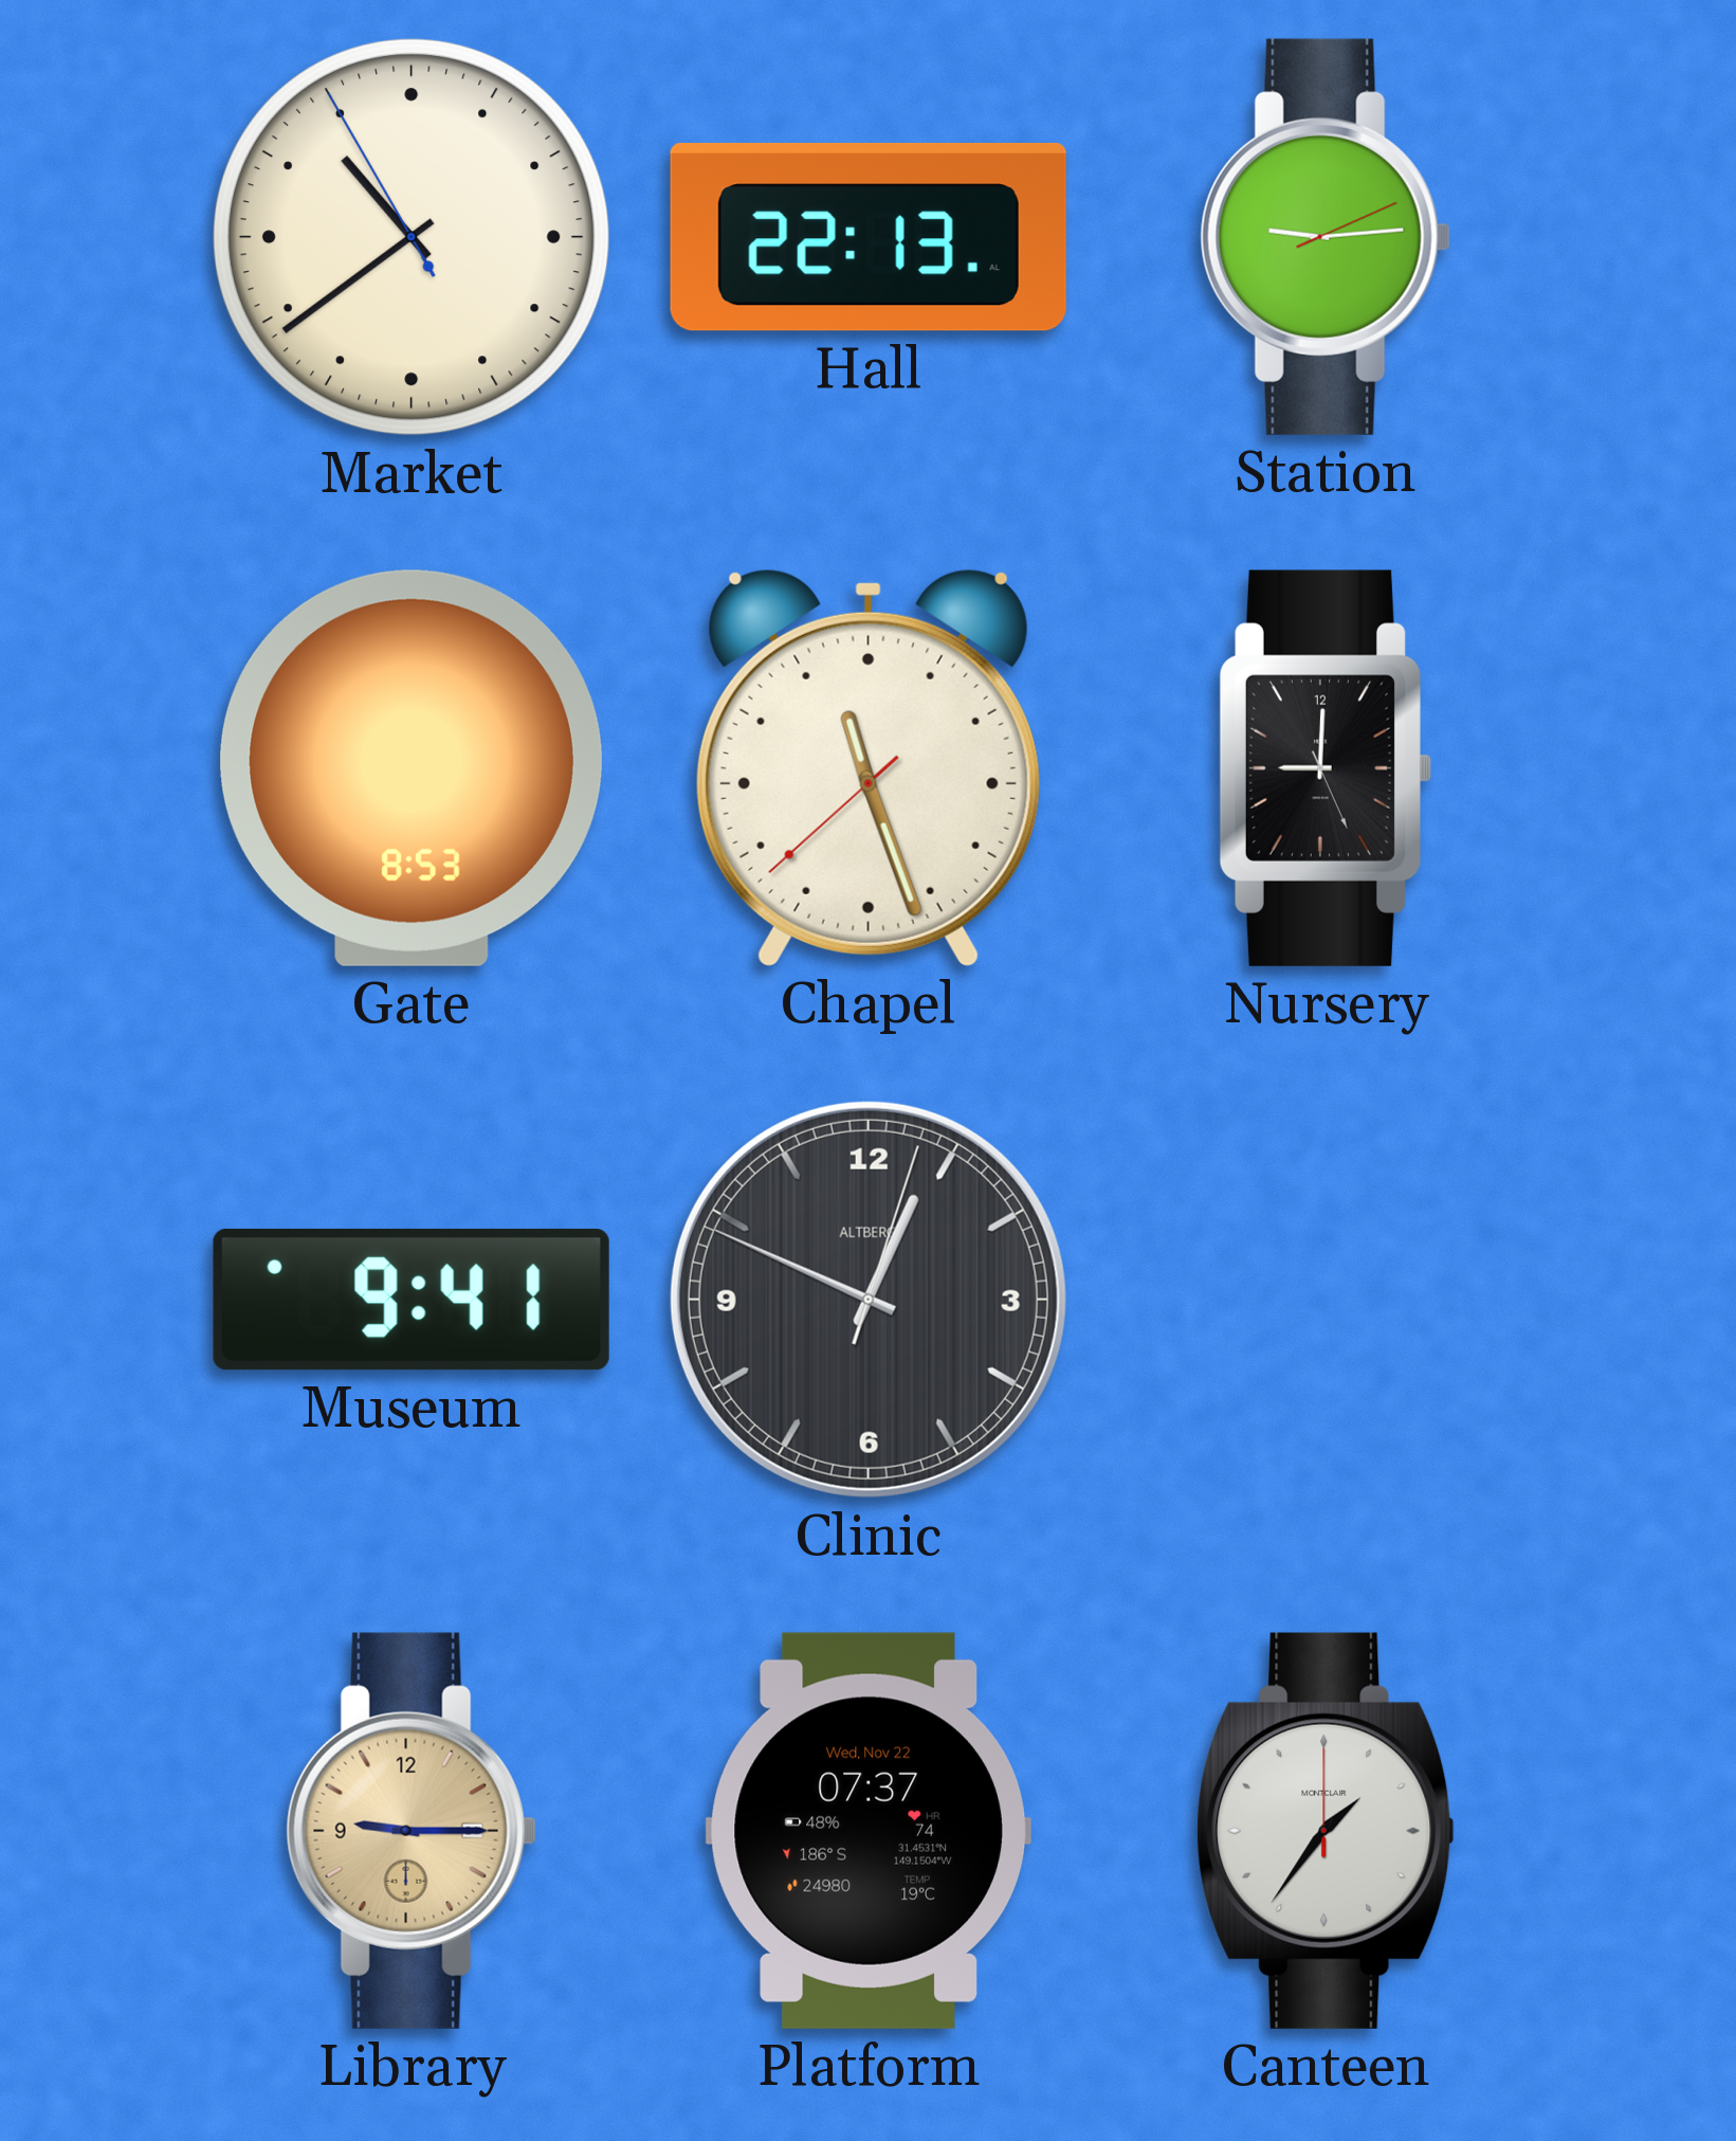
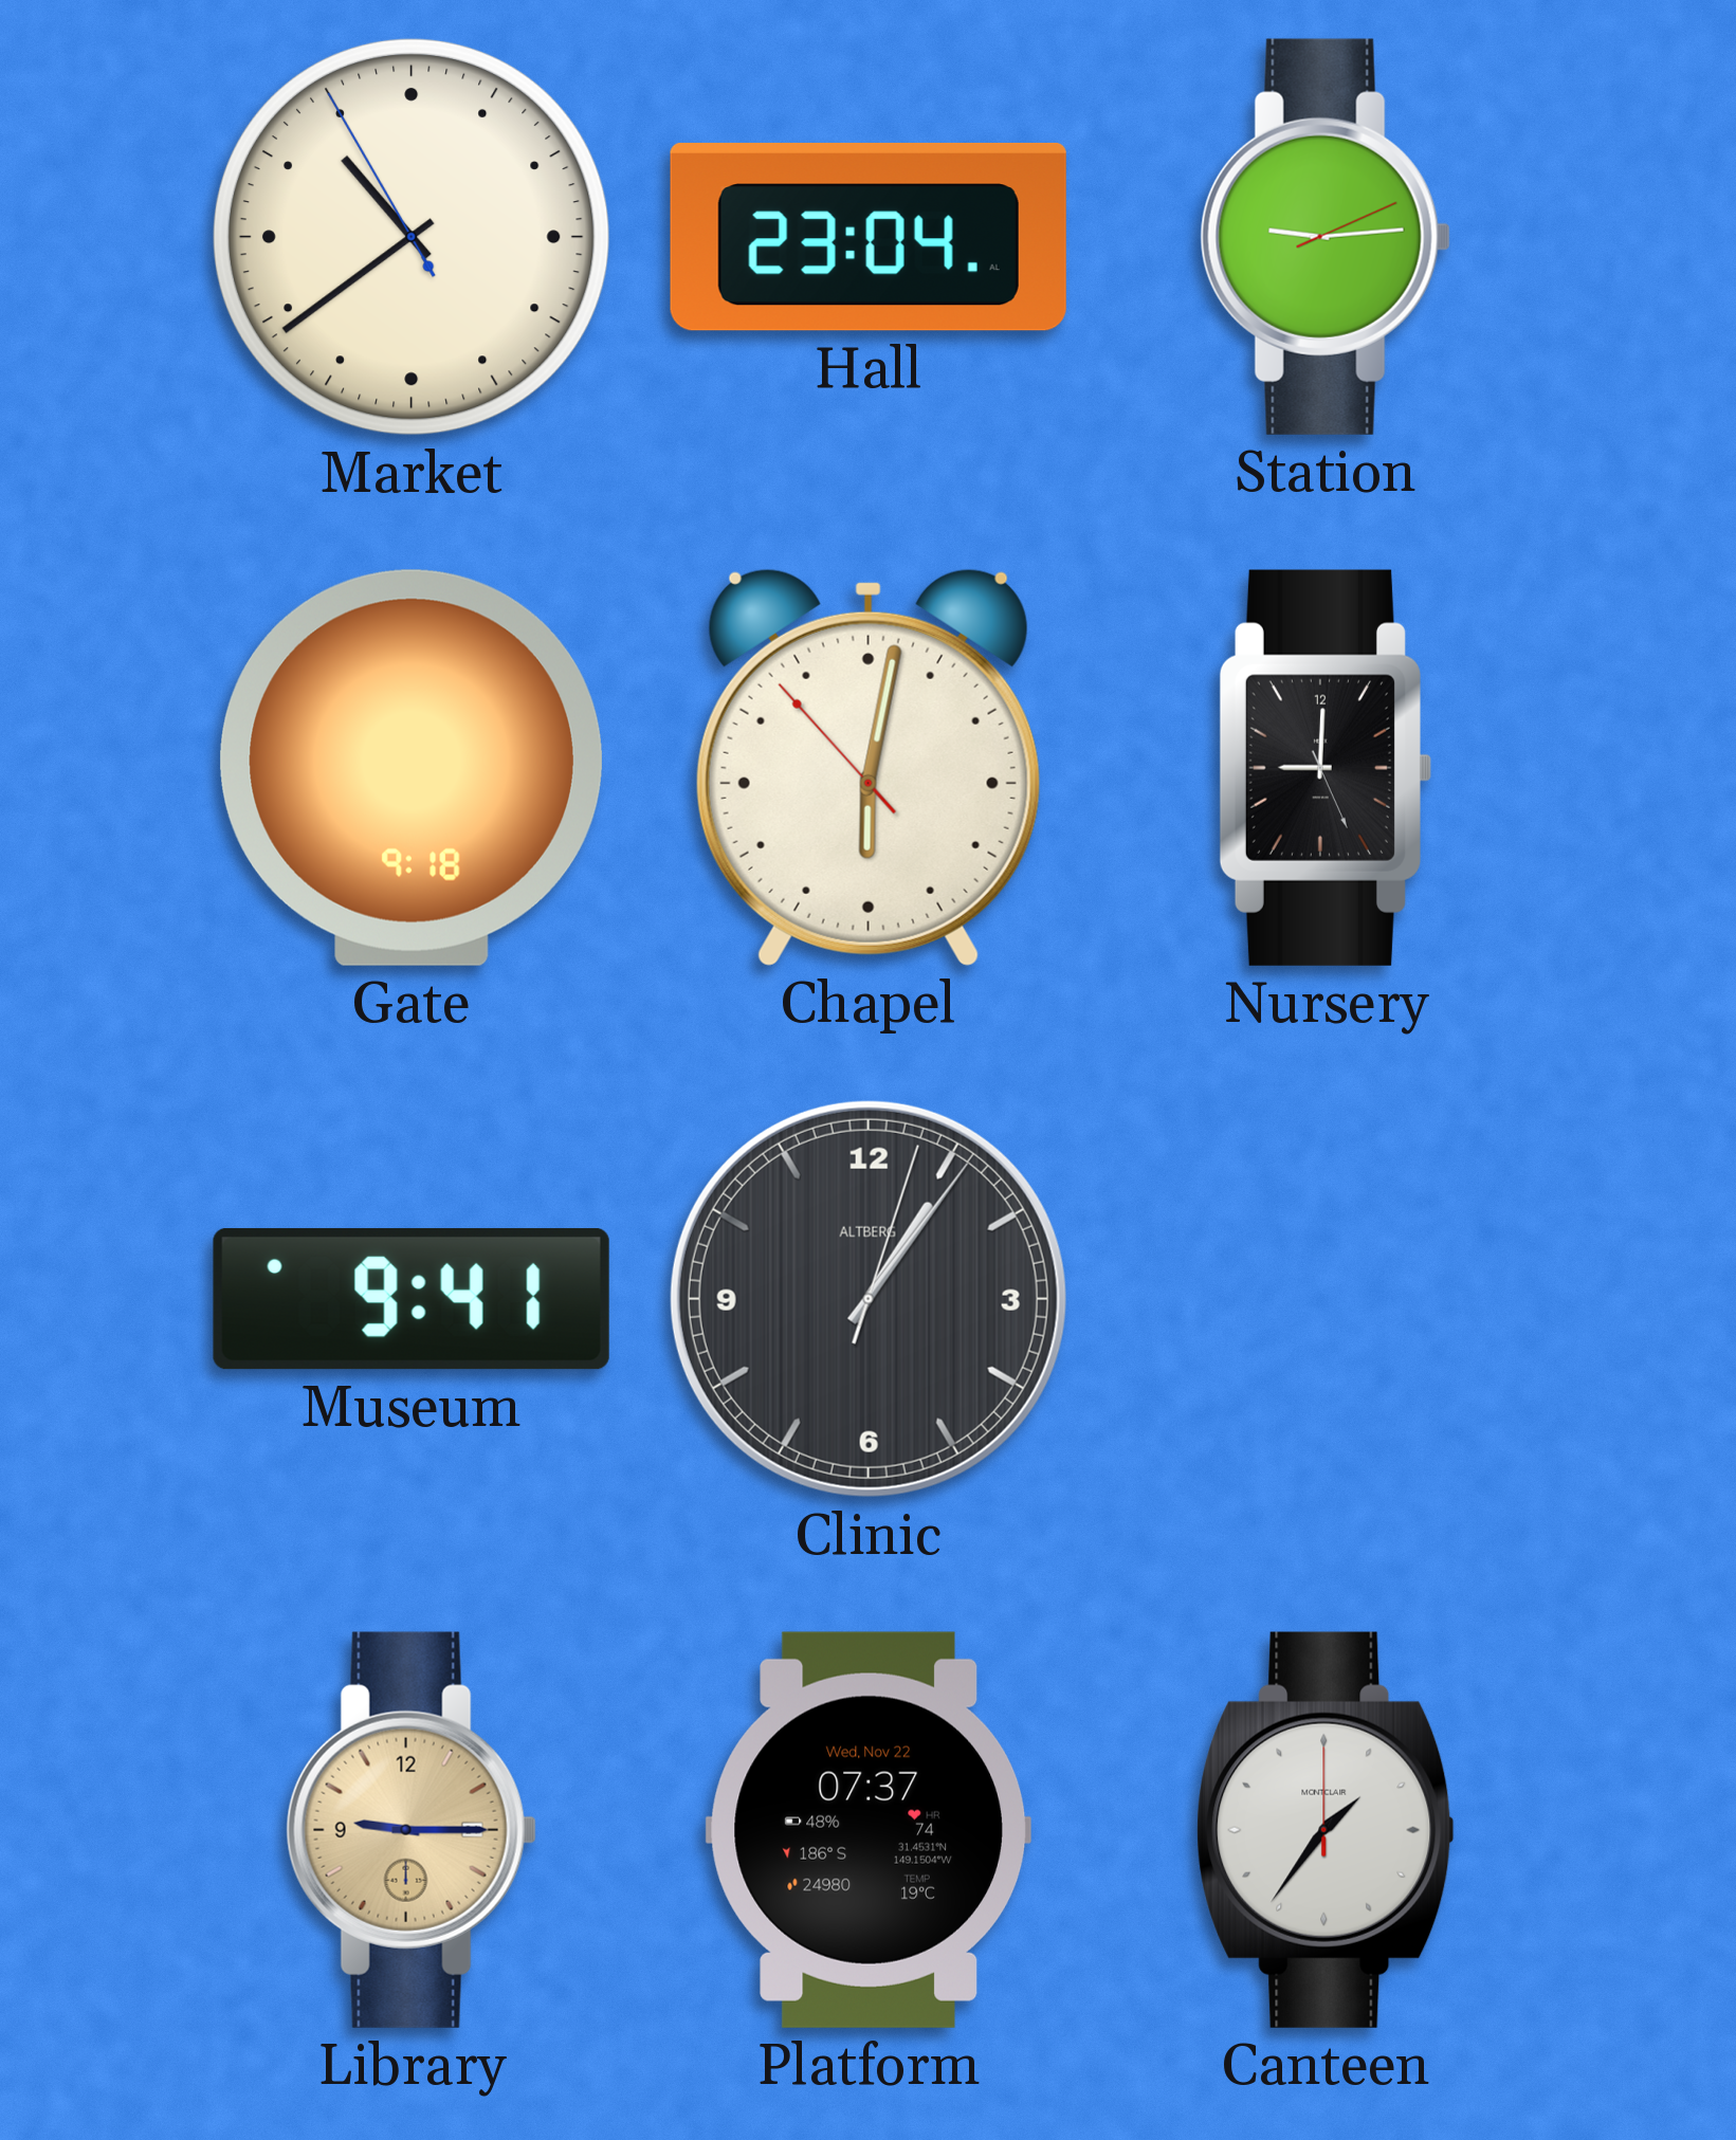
Hall: 22:13 -> 23:04
Gate: 8:53 -> 9:18
Chapel: 11:26 -> 6:01
Clinic: 12:49 -> 1:06
